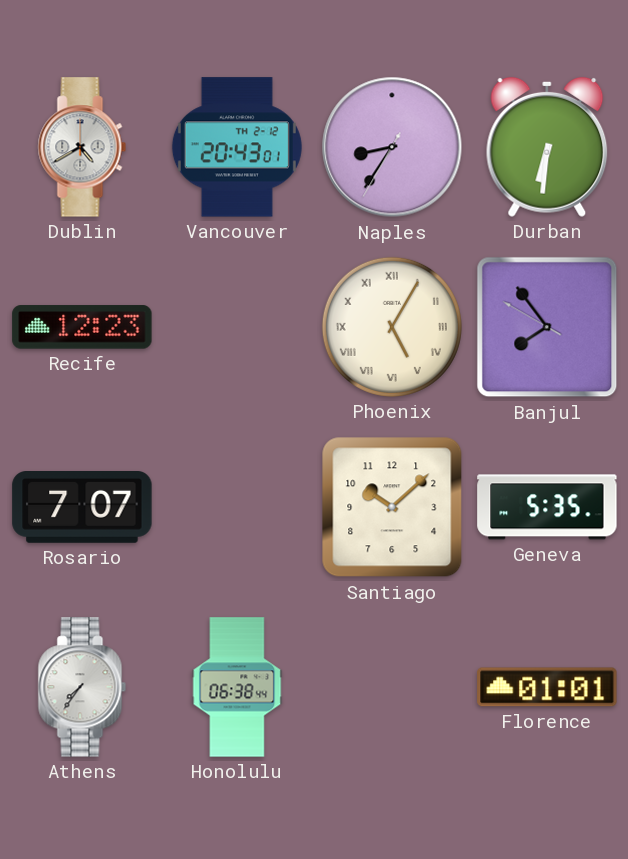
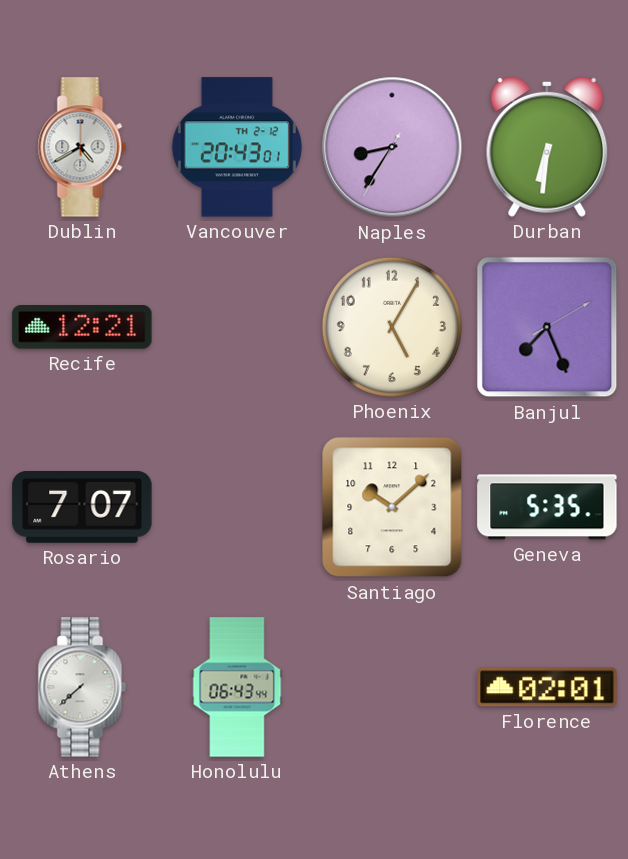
Recife: 12:23 -> 12:21
Phoenix numerals: Roman -> Arabic
Banjul: 7:53 -> 7:26
Athens: 7:36 -> 7:38
Honolulu: 06:38 -> 06:43
Florence: 01:01 -> 02:01
